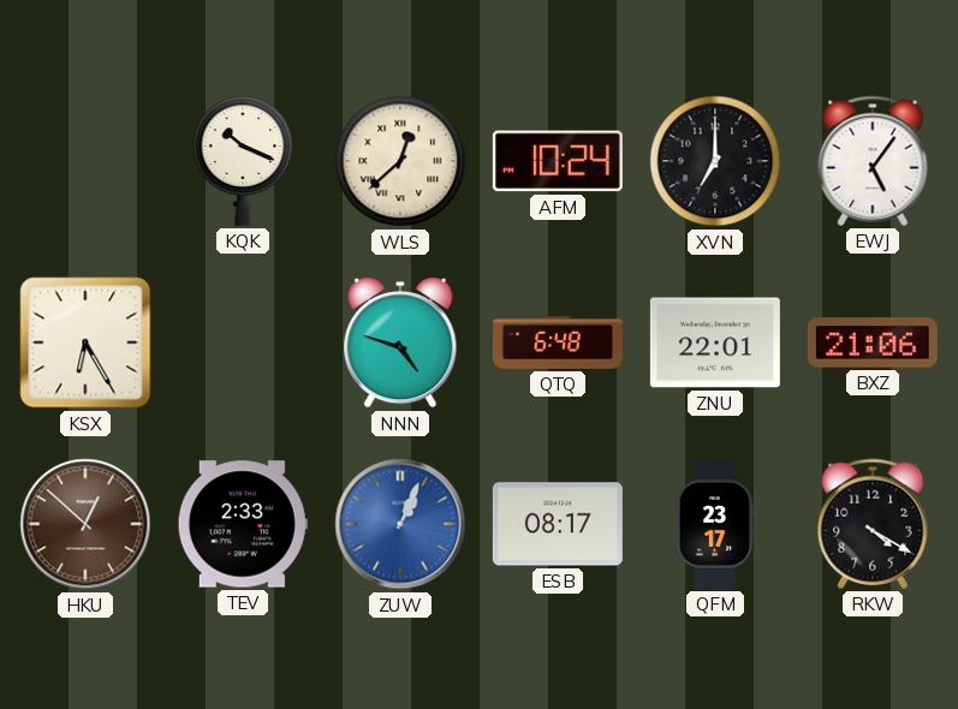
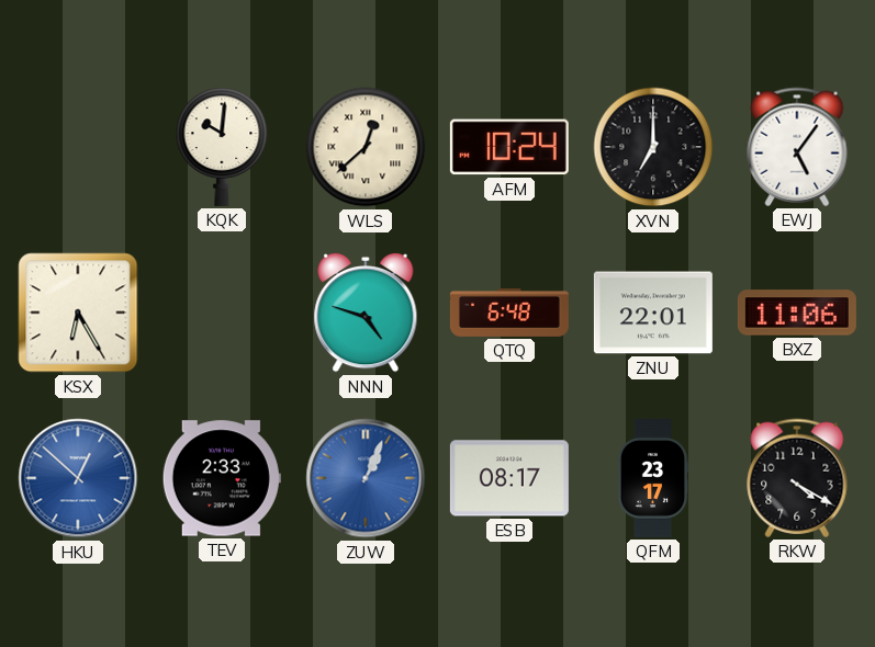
KQK: 10:19 -> 10:01
BXZ: 21:06 -> 11:06
HKU dial: brown -> blue
